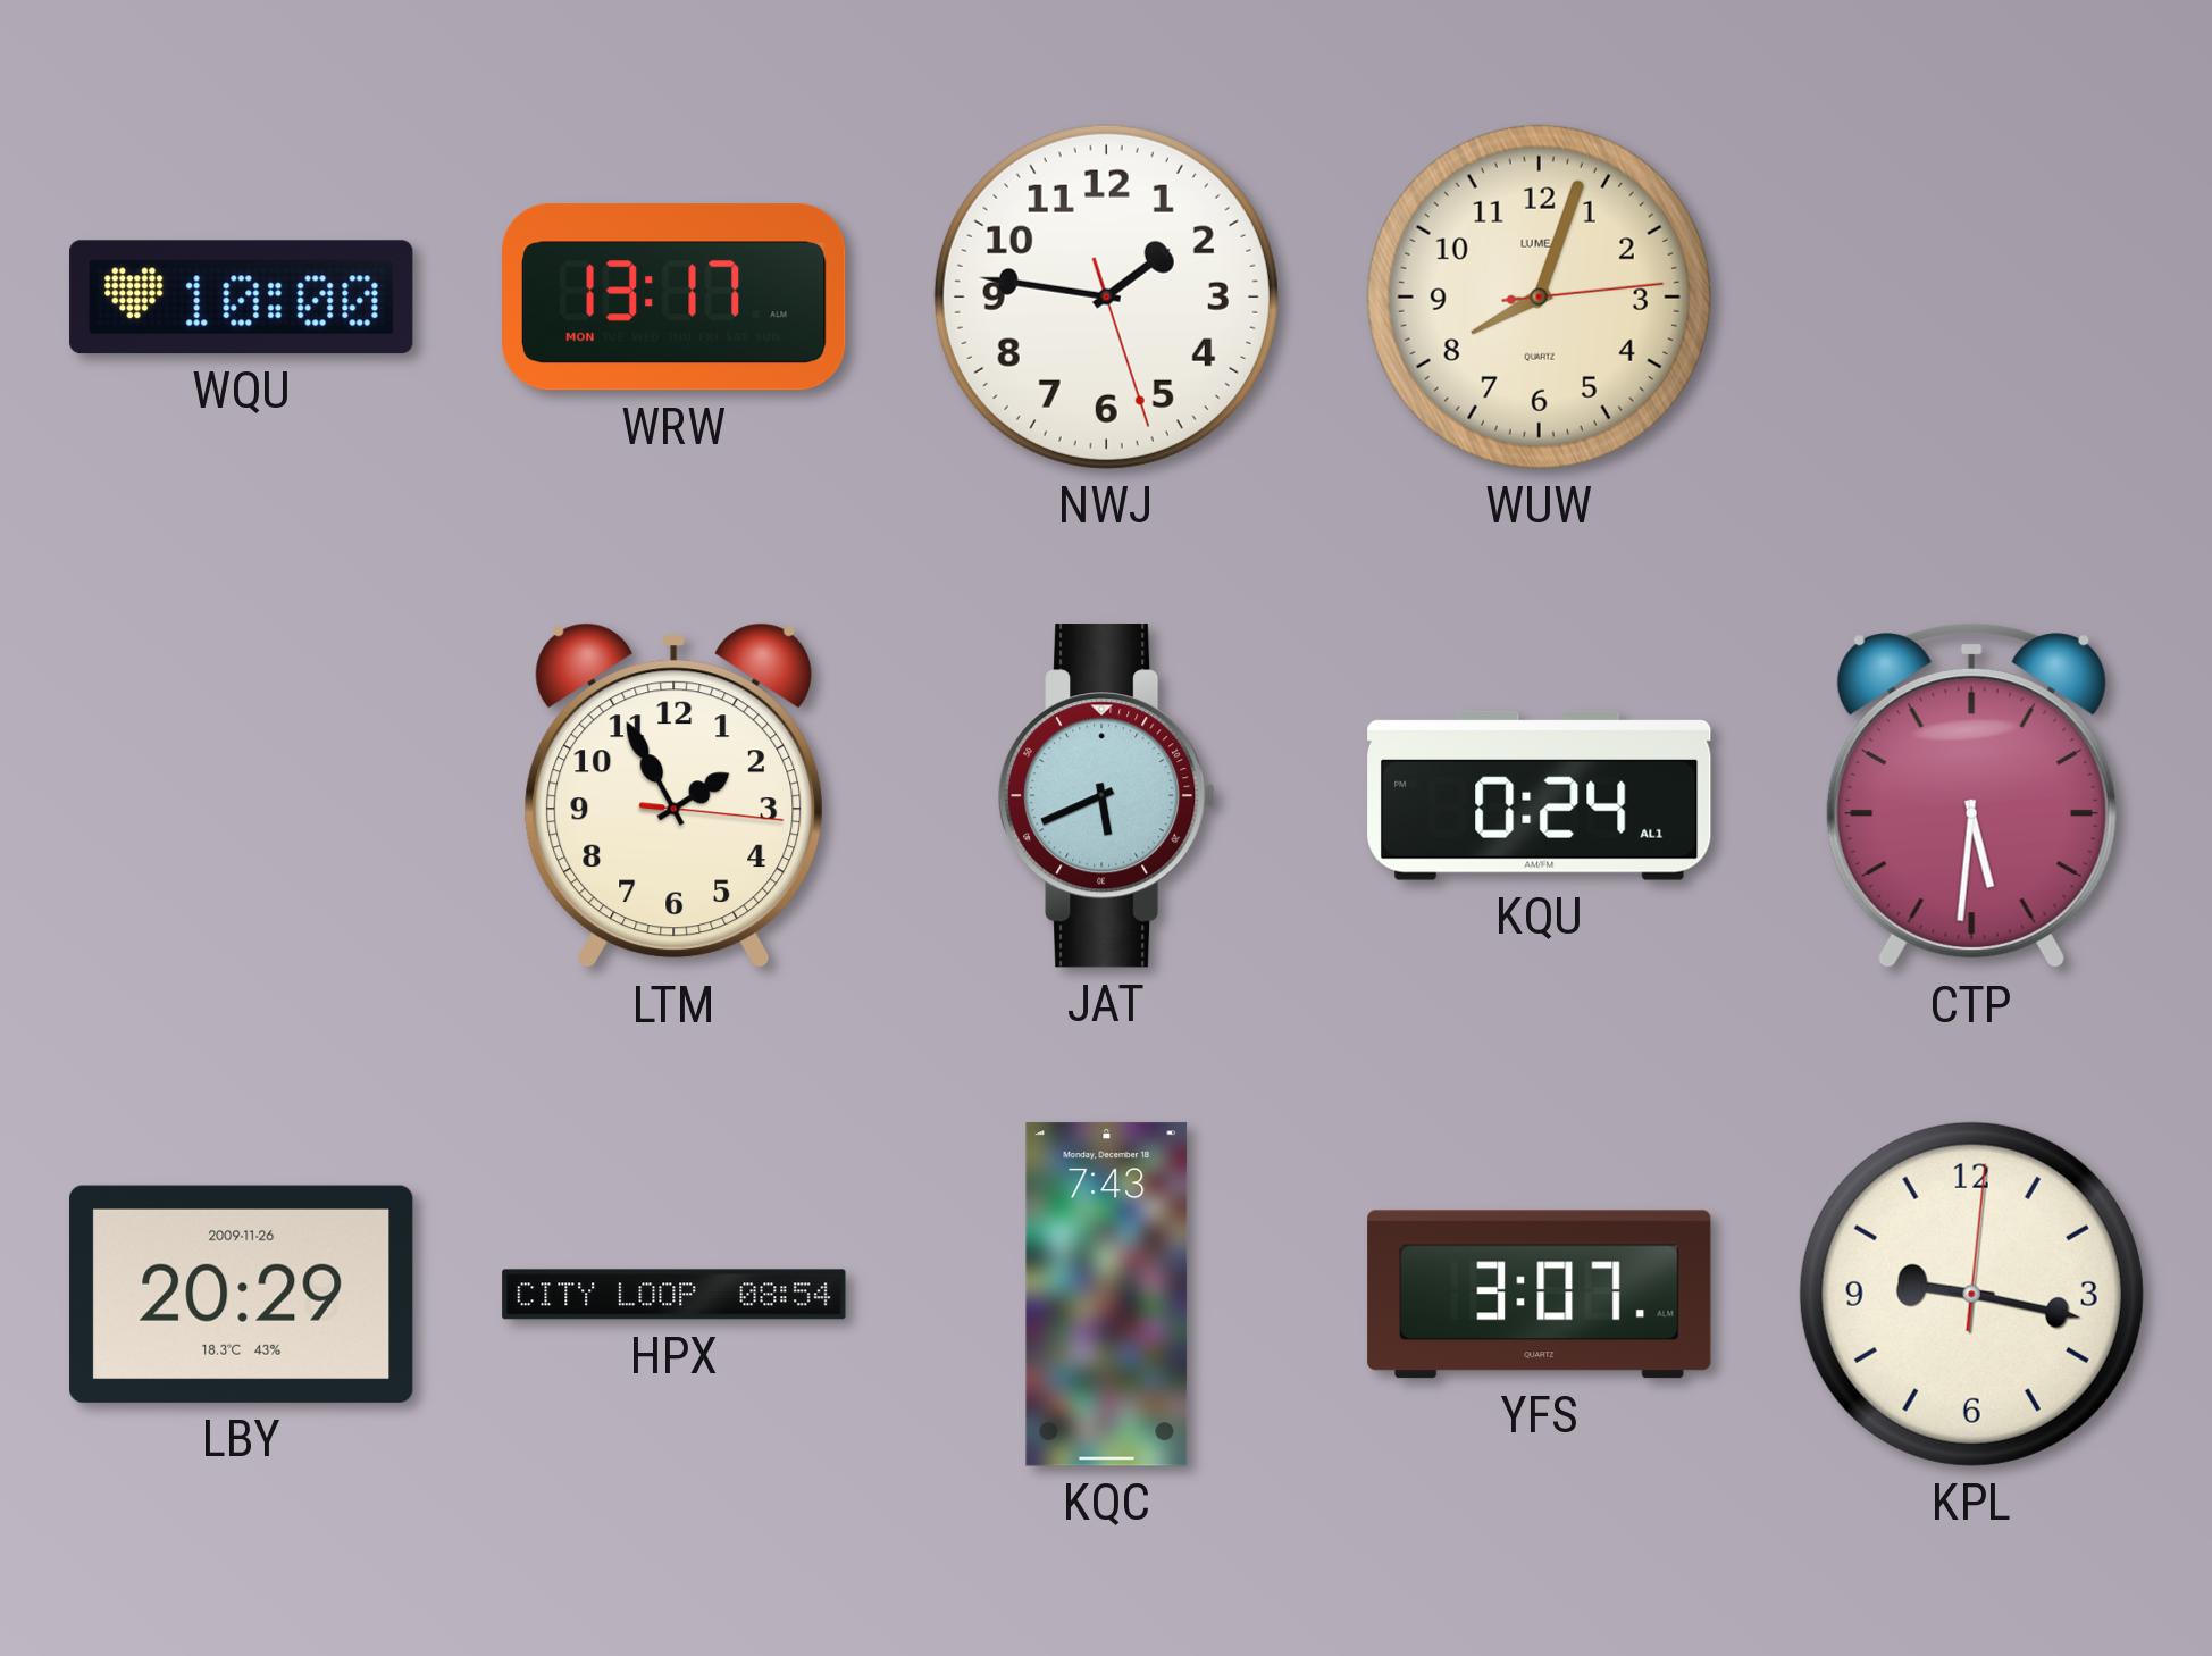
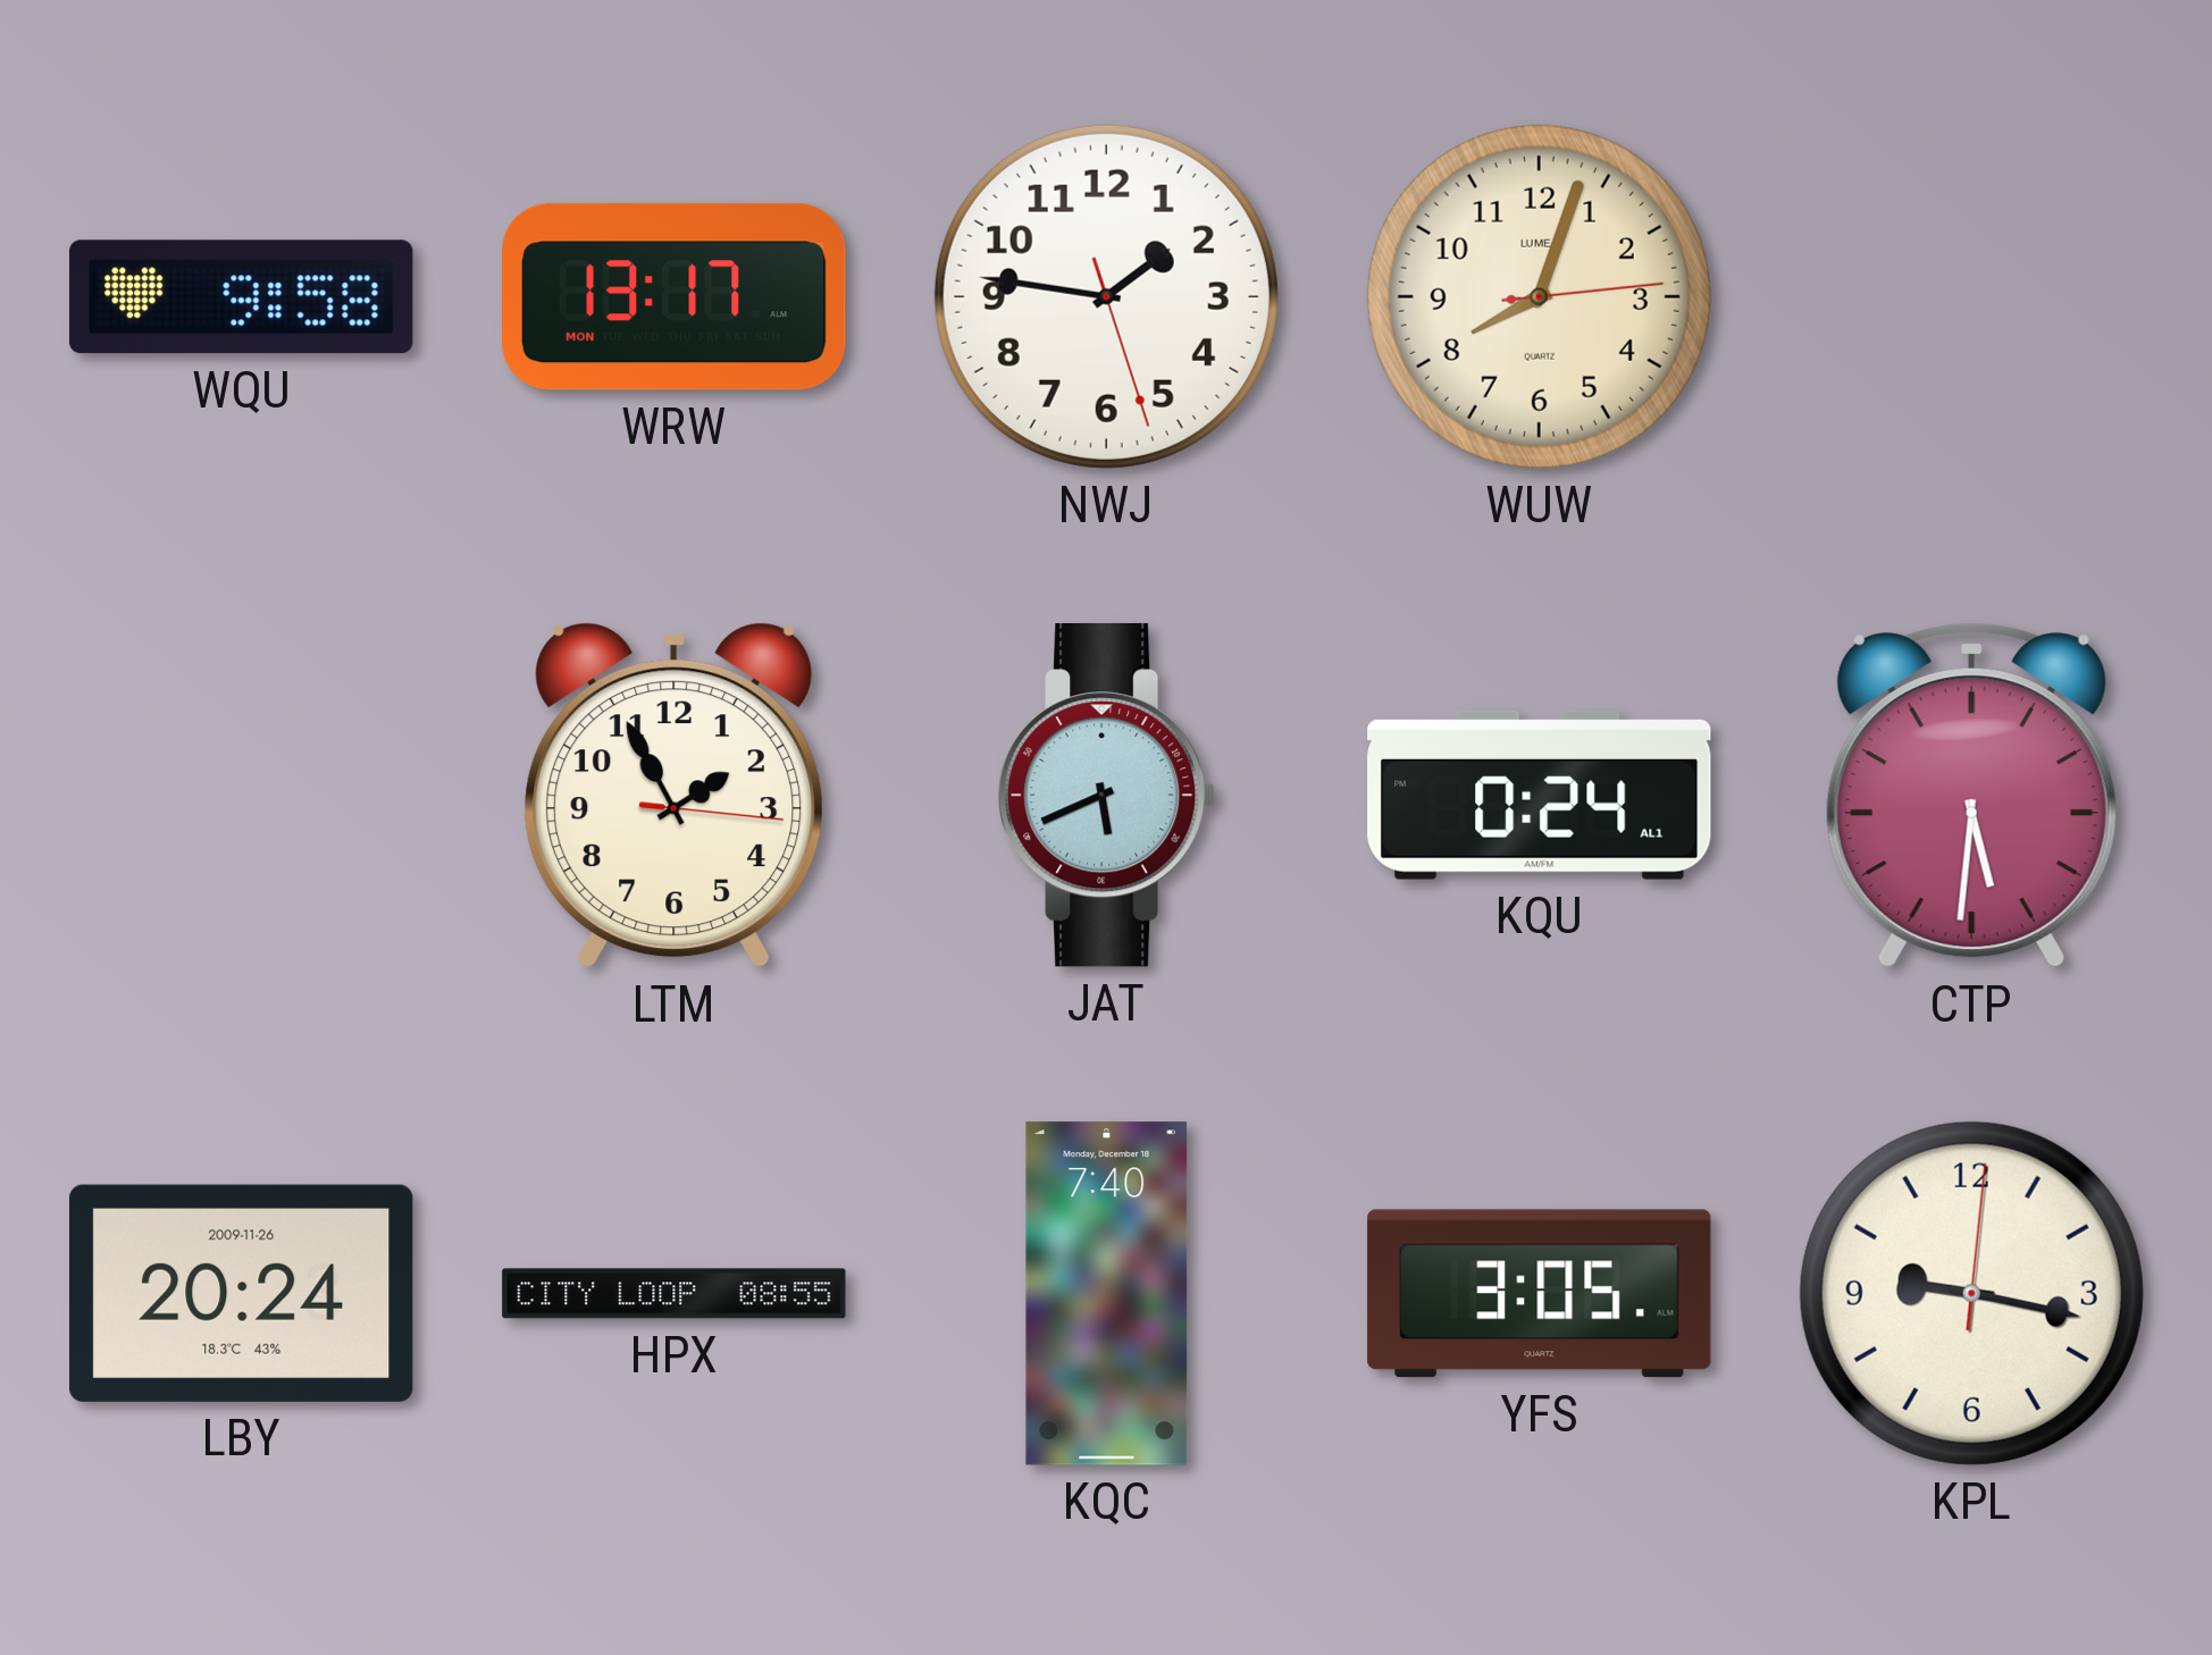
WQU: 10:00 -> 9:58
LBY: 20:29 -> 20:24
HPX: 08:54 -> 08:55
KQC: 7:43 -> 7:40
YFS: 3:07 -> 3:05
